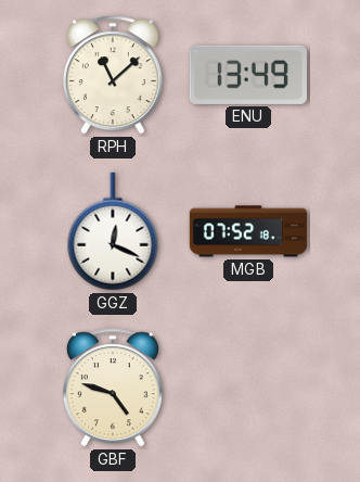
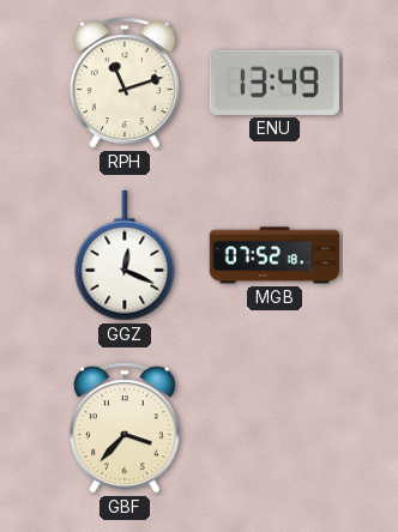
RPH: 11:08 -> 11:12
GBF: 4:48 -> 3:37
